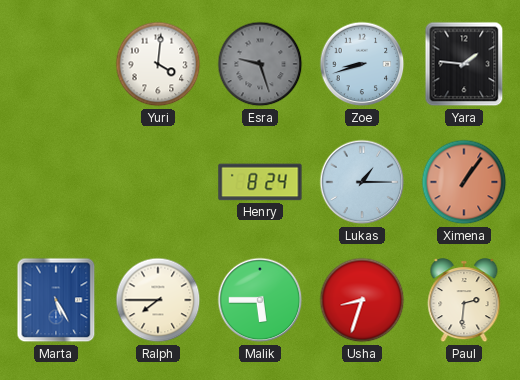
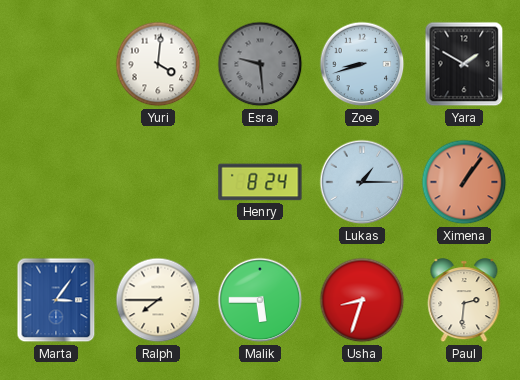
Esra: 9:27 -> 9:29
Yara: 1:46 -> 1:50
Marta: 5:25 -> 3:06
